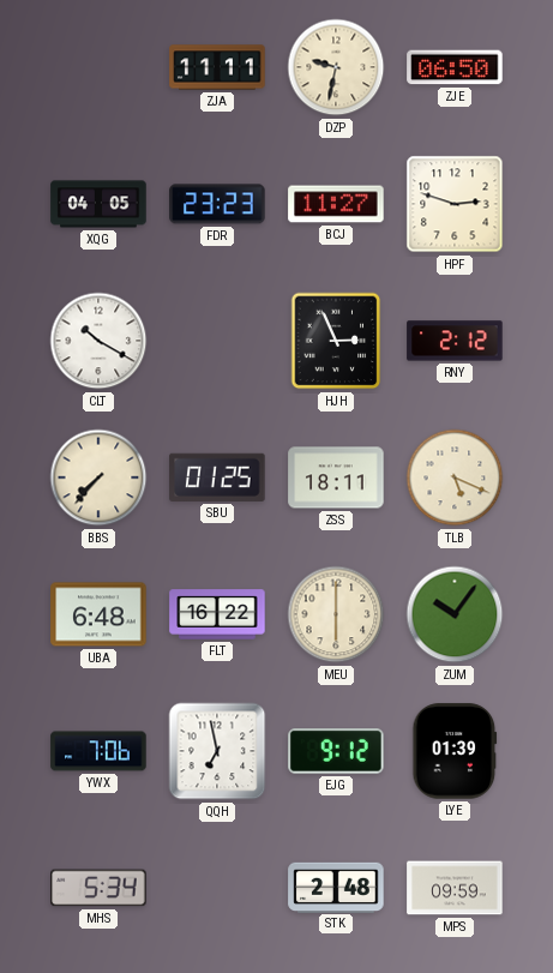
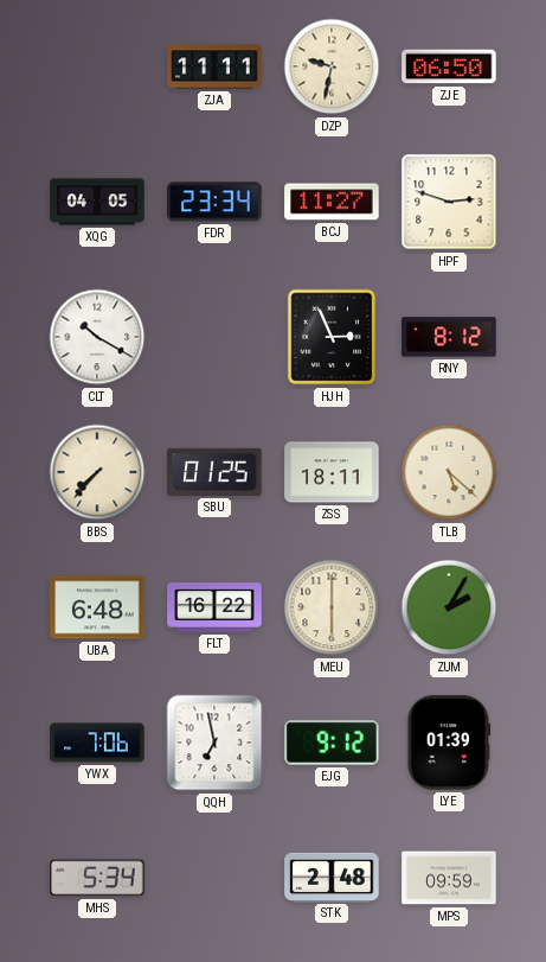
FDR: 23:23 -> 23:34
RNY: 2:12 -> 8:12
TLB: 5:19 -> 5:22
ZUM: 10:06 -> 2:05
